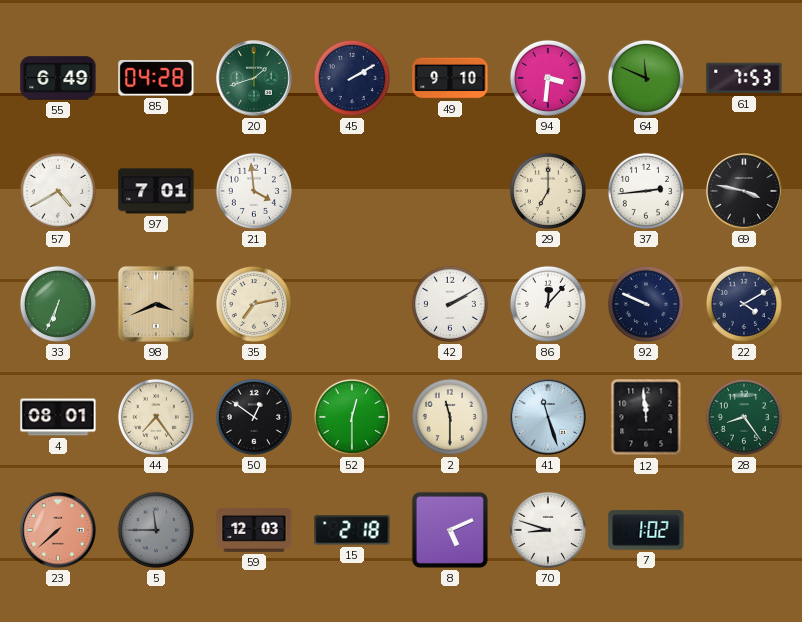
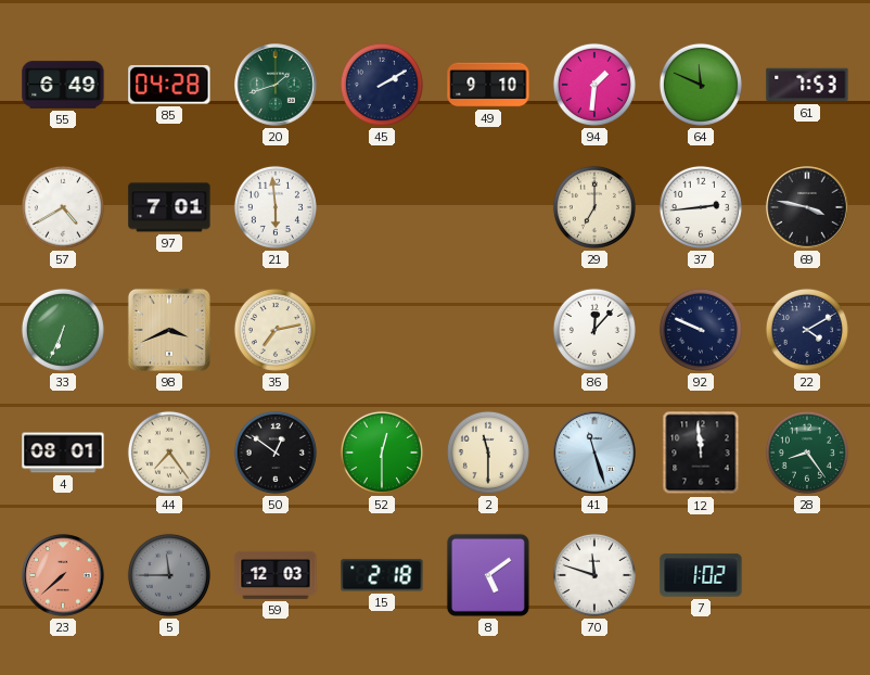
94: 3:31 -> 1:31
21: 3:59 -> 5:59
42: 2:10 -> none
8: 5:11 -> 5:09
70: 8:48 -> 11:48
